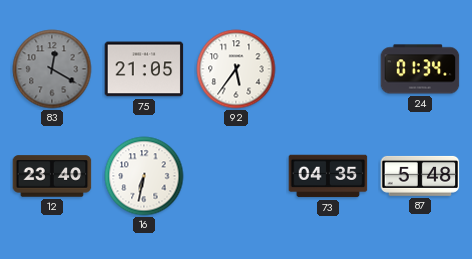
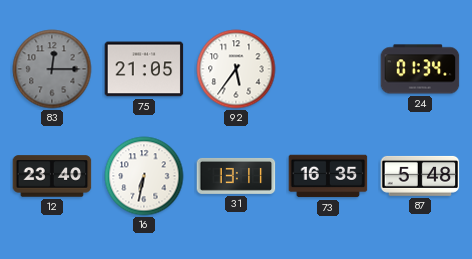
83: 12:20 -> 12:15
31: none -> 13:11
73: 04:35 -> 16:35
